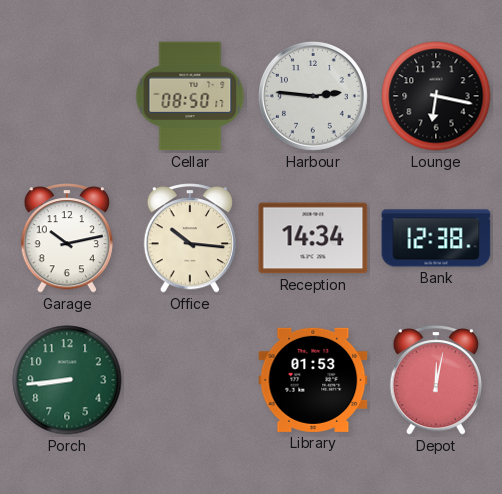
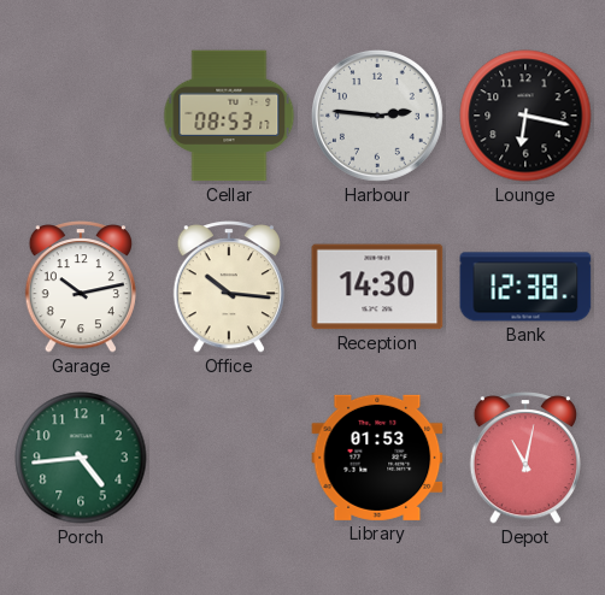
Cellar: 08:50 -> 08:53
Reception: 14:34 -> 14:30
Porch: 8:44 -> 4:44
Depot: 12:02 -> 11:02
